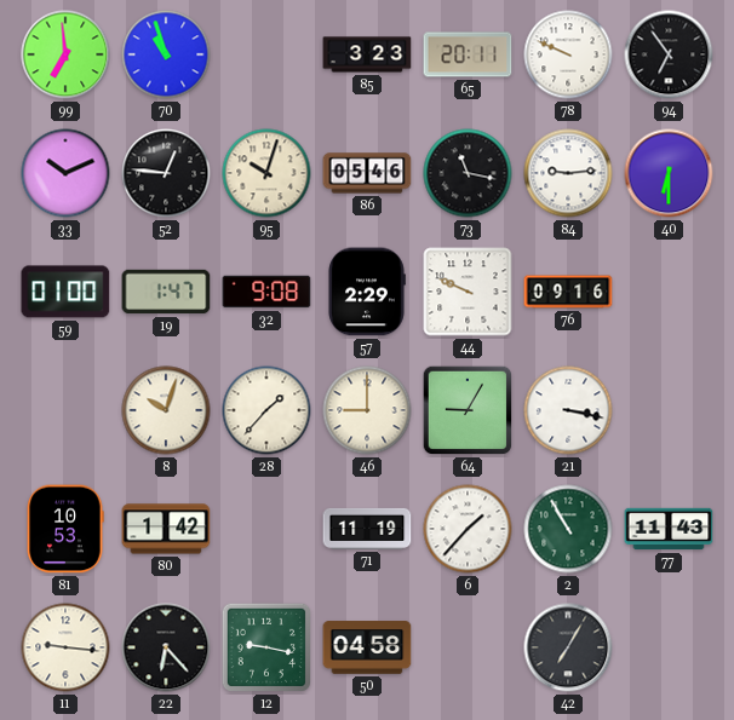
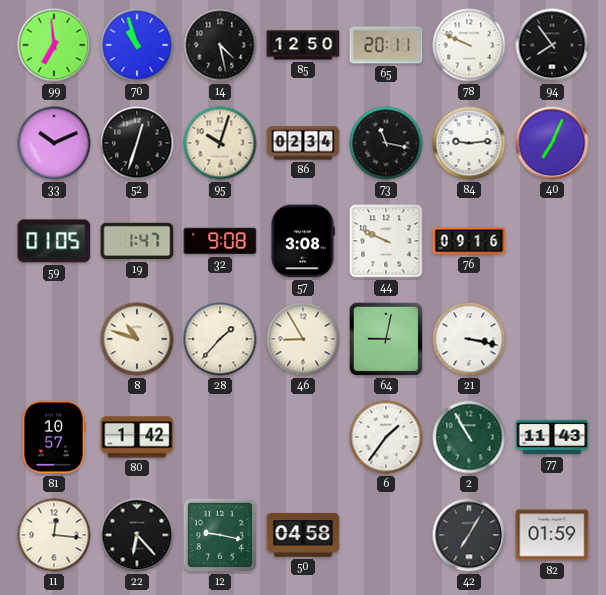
14: none -> 4:28
85: 3:23 -> 12:50
94: 6:54 -> 7:54
52: 12:46 -> 12:33
86: 05:46 -> 02:34
40: 6:30 -> 7:04
59: 01:00 -> 01:05
57: 2:29 -> 3:08
8: 10:03 -> 10:48
46: 9:00 -> 8:55
64: 9:05 -> 9:02
81: 10:53 -> 10:57
71: 11:19 -> none
6: 1:37 -> 1:36
11: 9:16 -> 12:16
82: none -> 01:59
